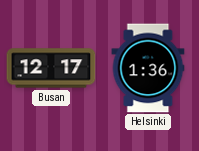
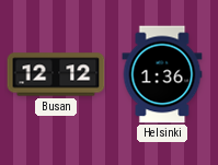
Busan: 12:17 -> 12:12
